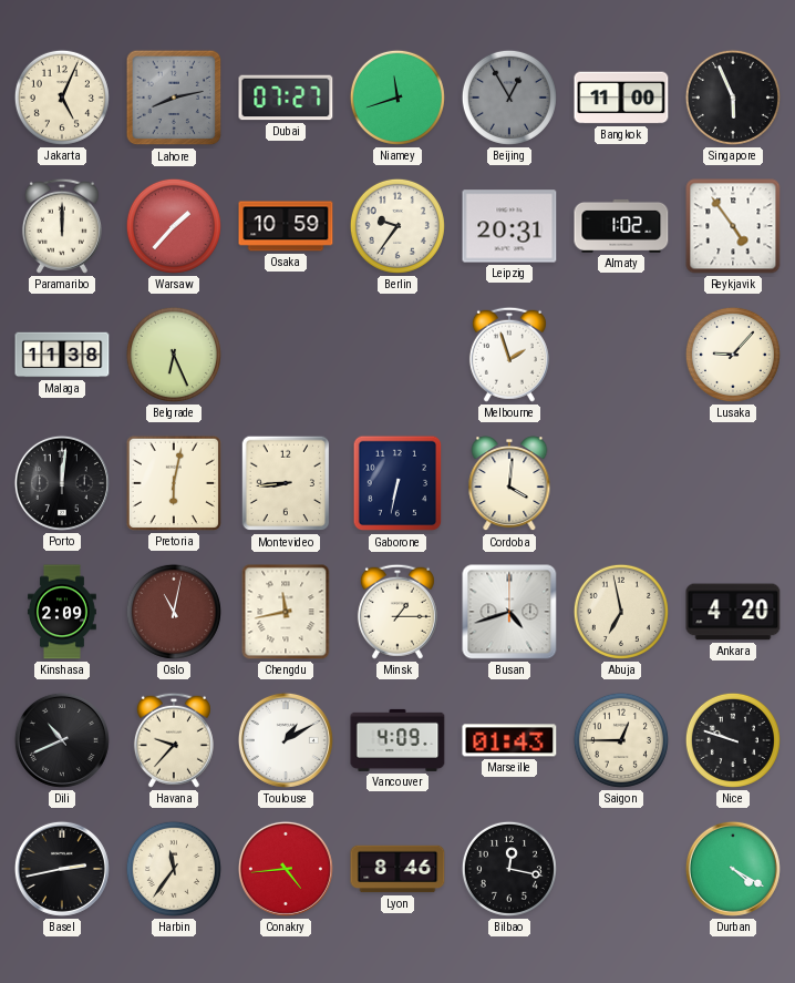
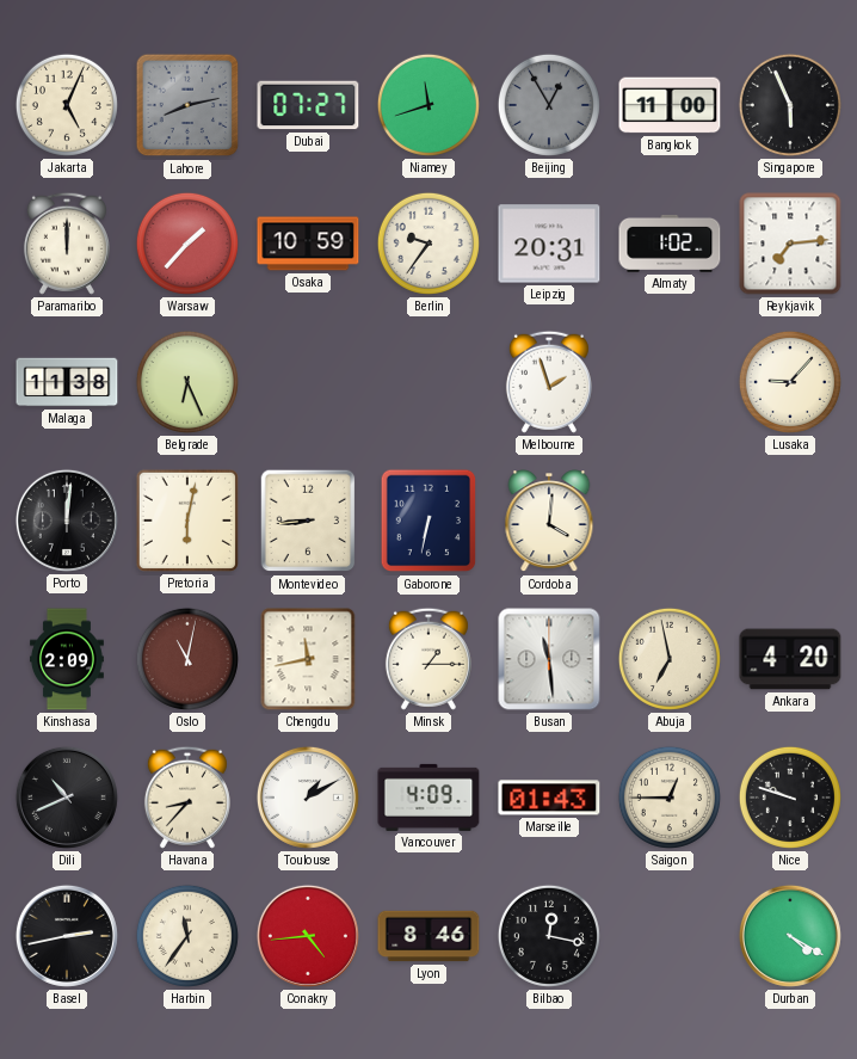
Reykjavik: 4:54 -> 7:14
Busan: 4:42 -> 11:29
Havana: 9:37 -> 8:37
